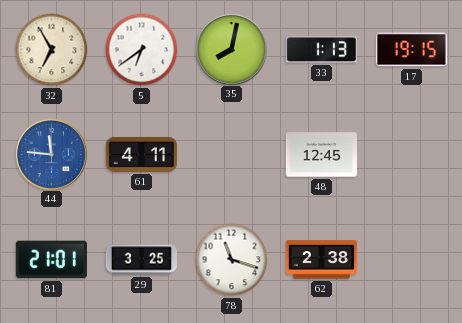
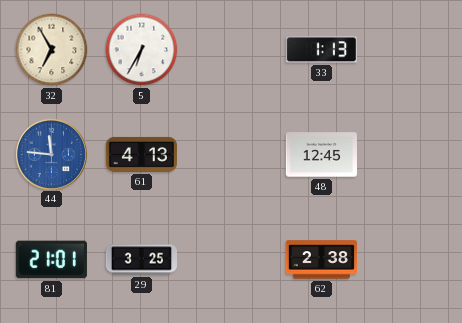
5: 6:39 -> 6:35
35: 8:02 -> none
17: 19:15 -> none
61: 4:11 -> 4:13
78: 11:18 -> none
